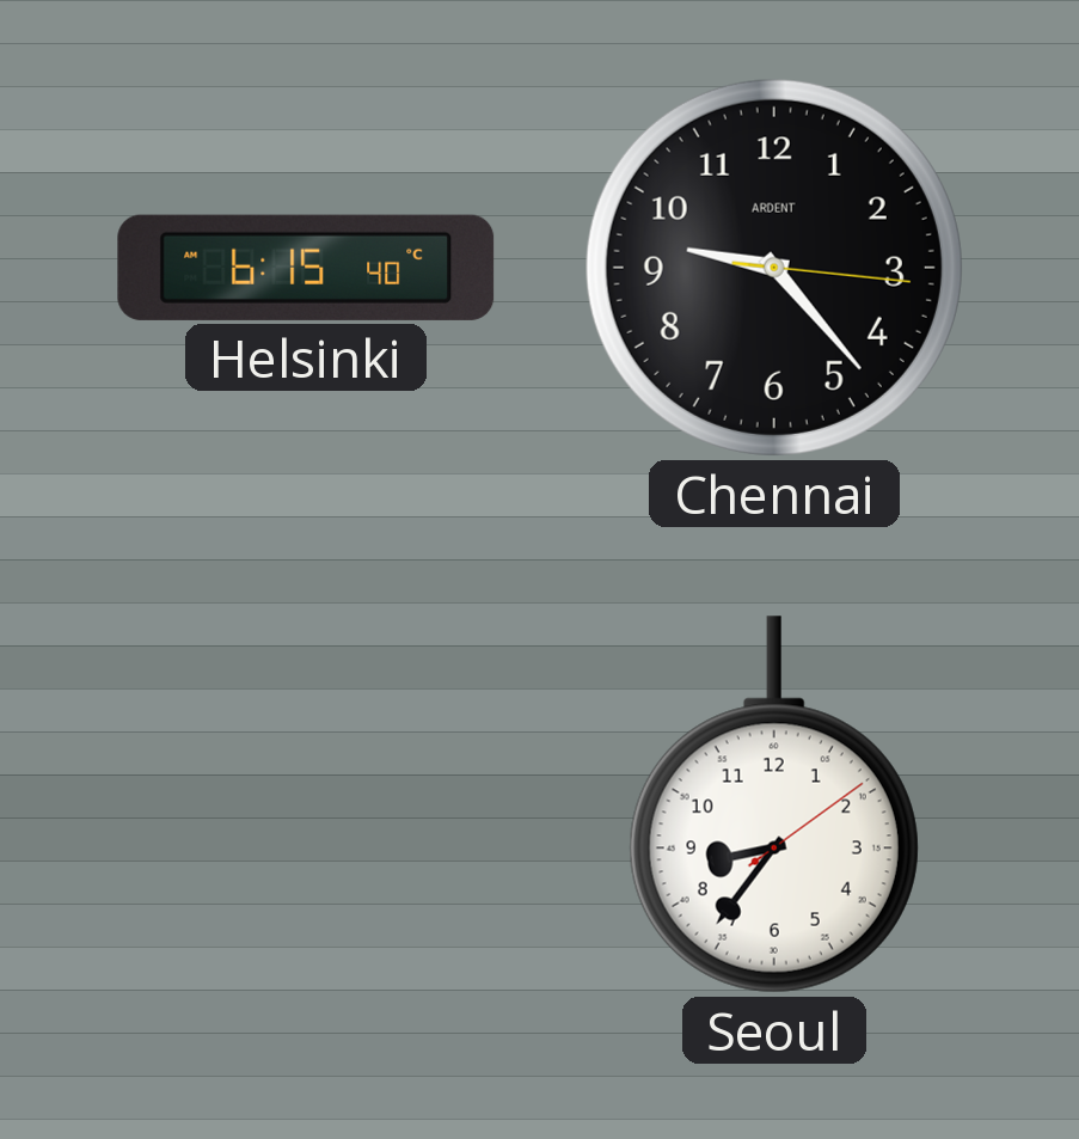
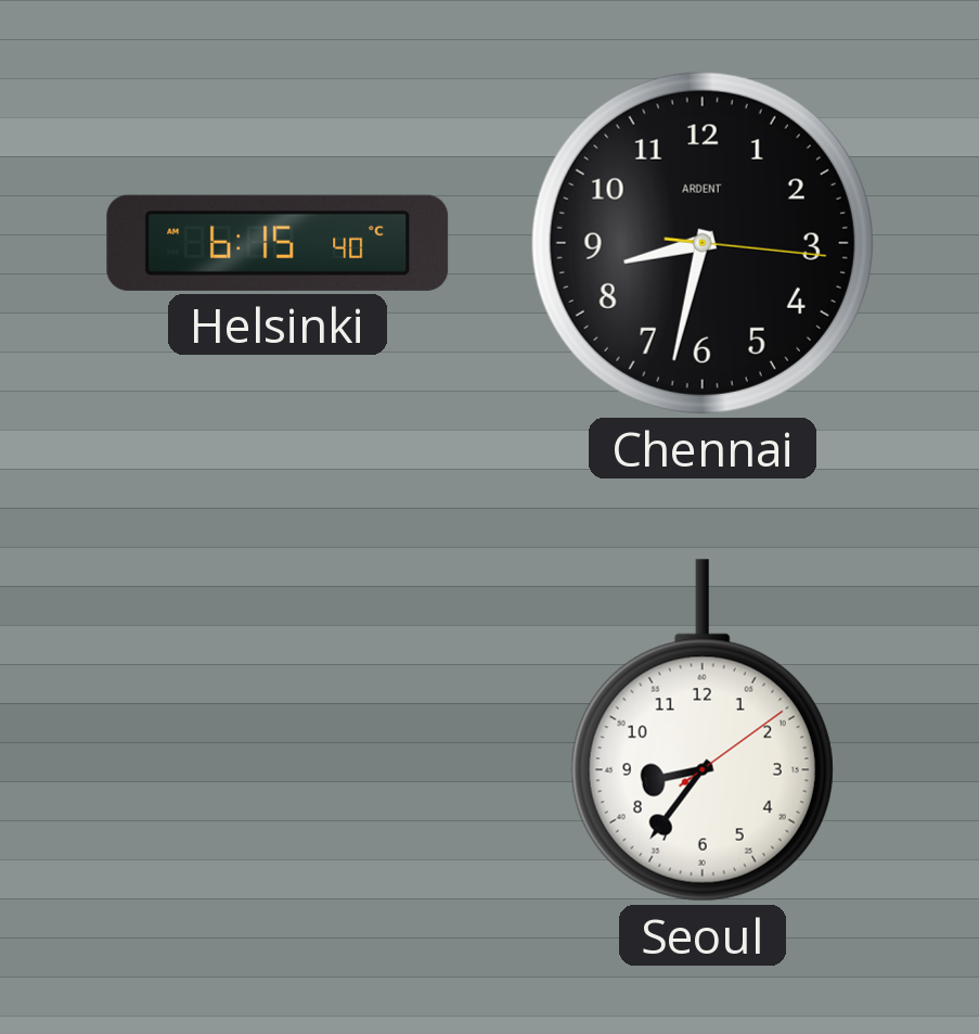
Chennai: 9:23 -> 8:32
